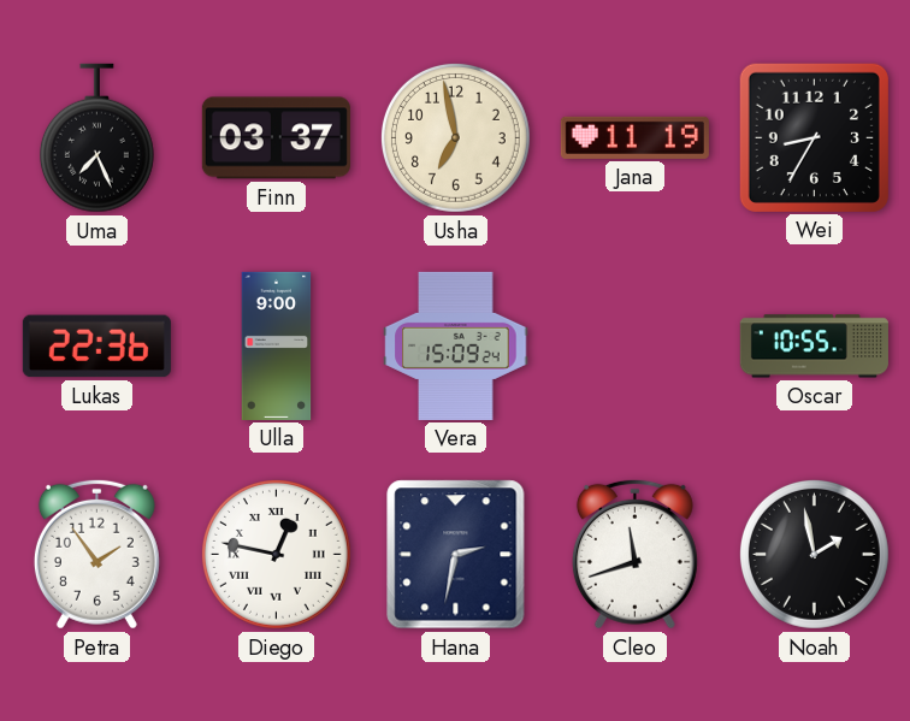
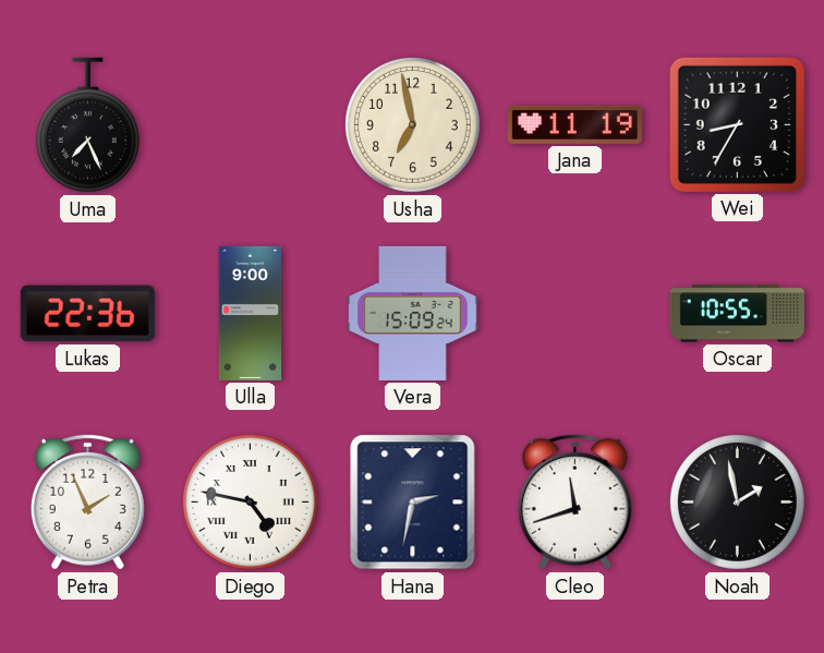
Finn: 03:37 -> none
Petra: 1:54 -> 1:56
Diego: 12:47 -> 4:47
